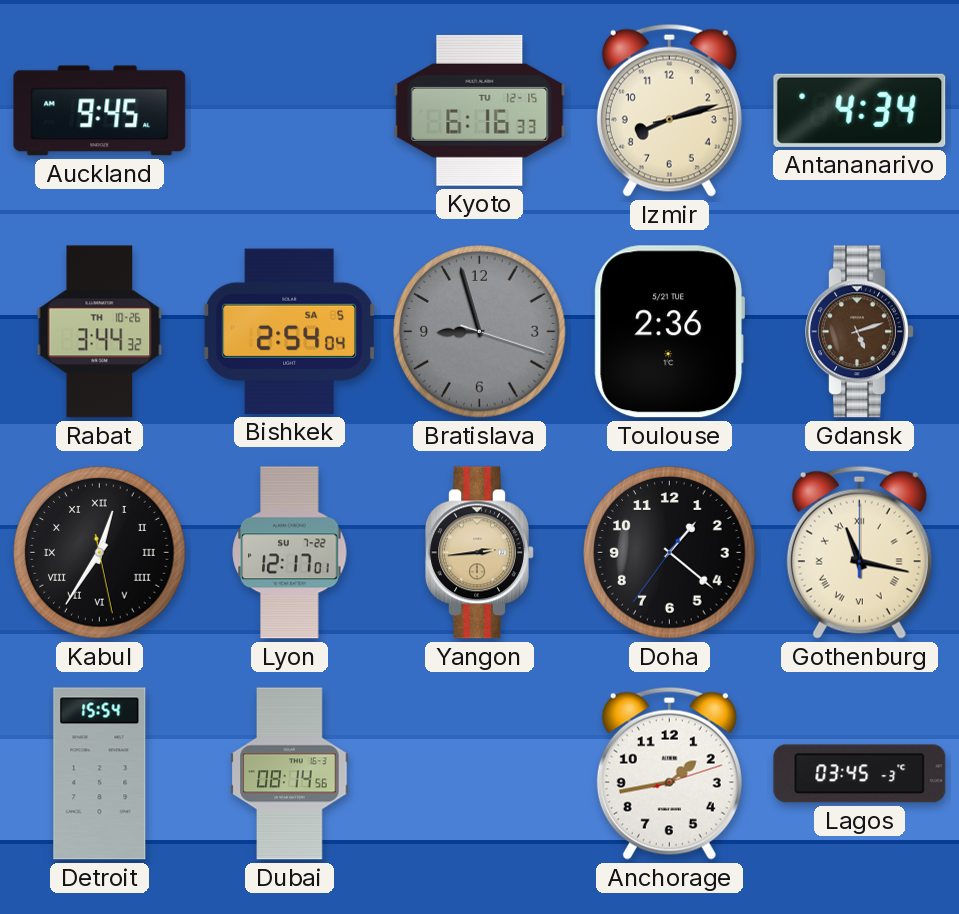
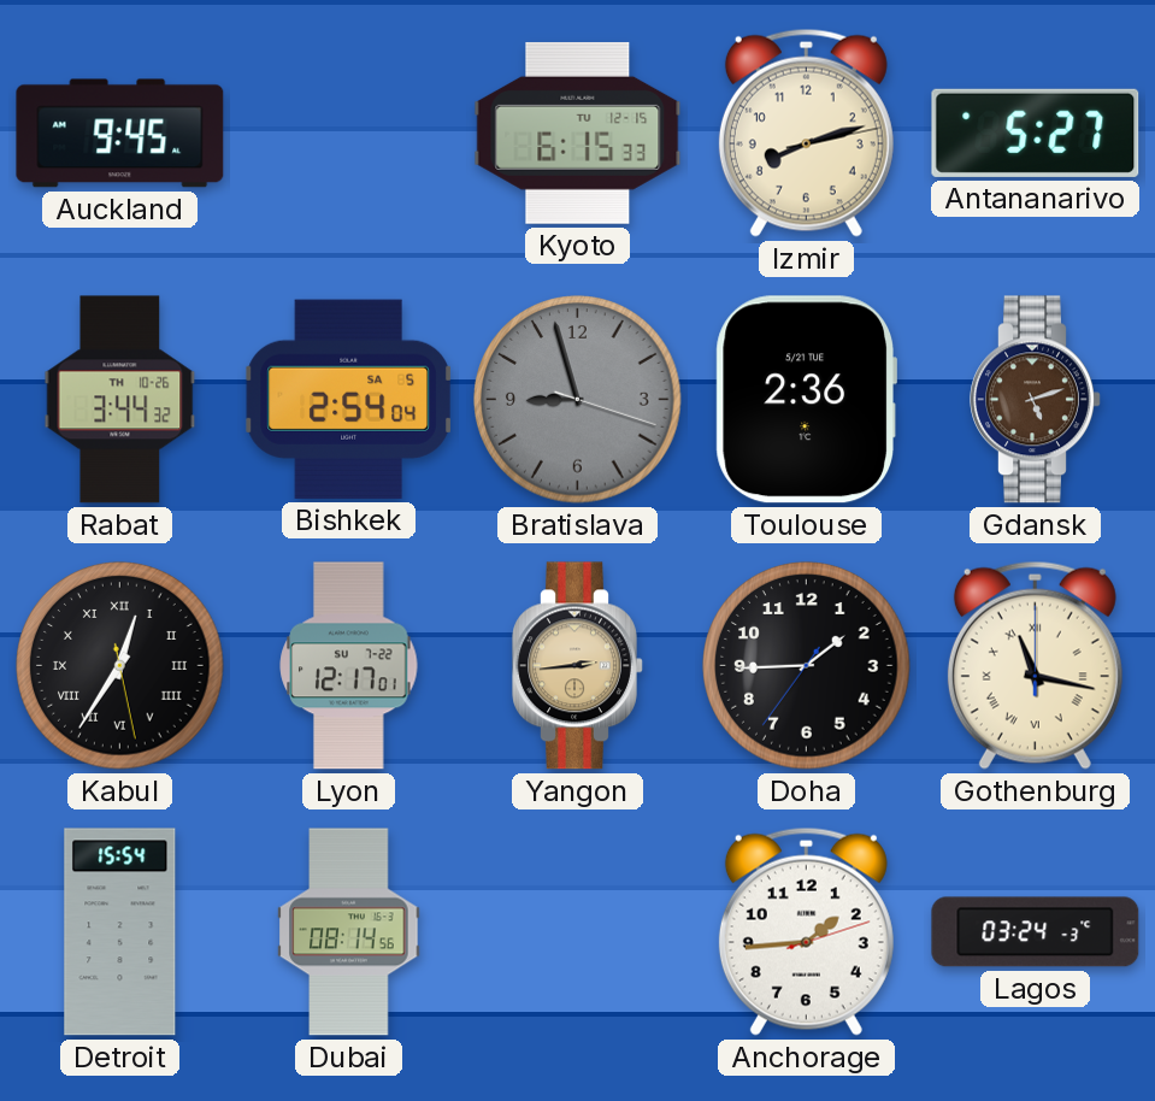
Kyoto: 6:16 -> 6:15
Antananarivo: 4:34 -> 5:27
Doha: 1:21 -> 1:44
Anchorage: 1:43 -> 1:44
Lagos: 03:45 -> 03:24
